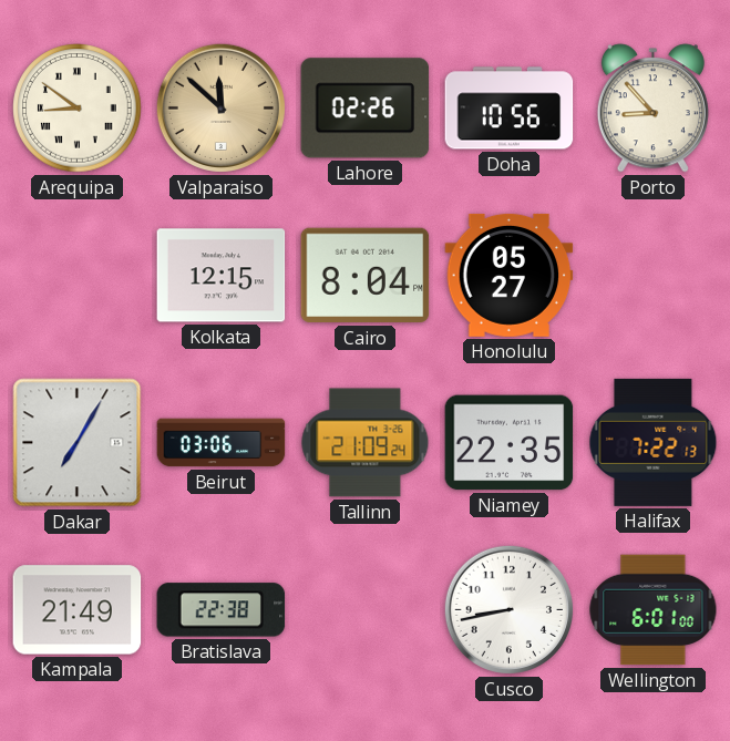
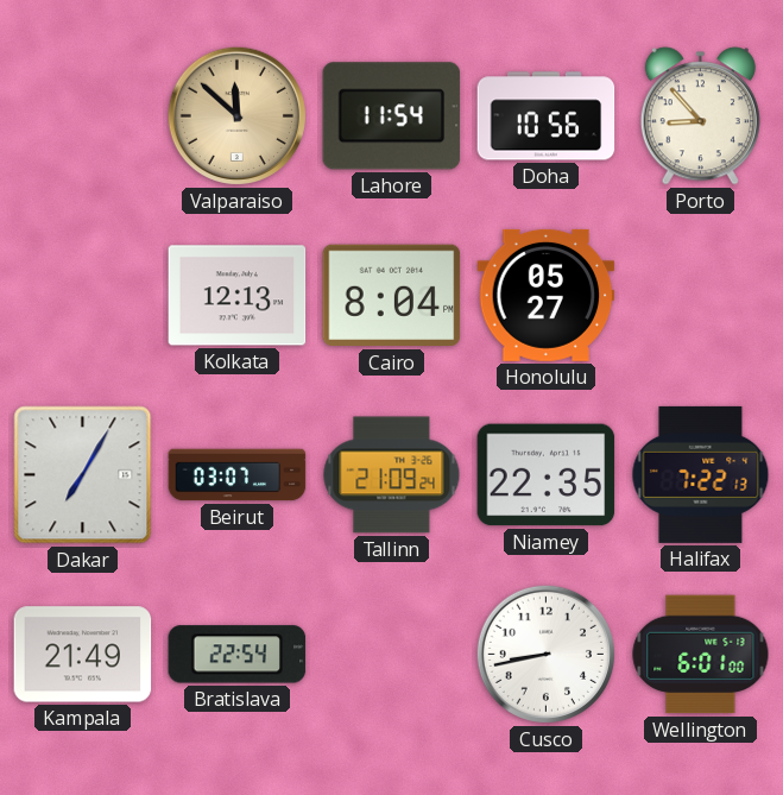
Arequipa: 8:51 -> none
Lahore: 02:26 -> 11:54
Kolkata: 12:15 -> 12:13
Beirut: 03:06 -> 03:07
Bratislava: 22:38 -> 22:54
